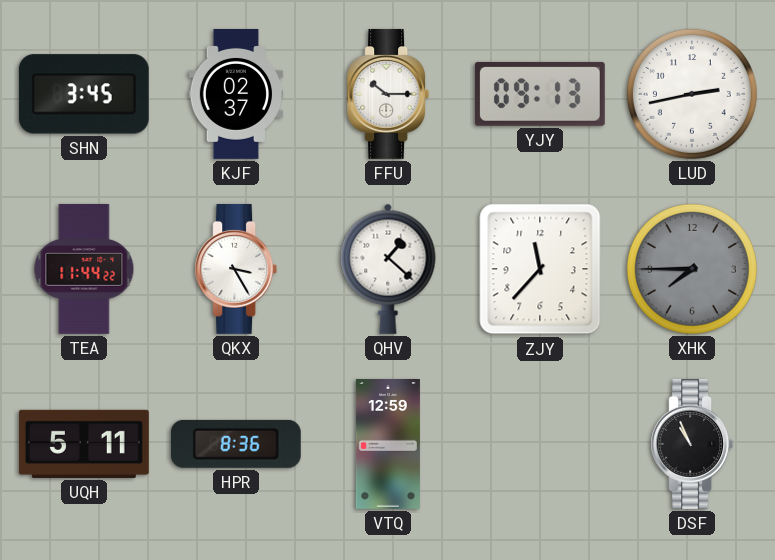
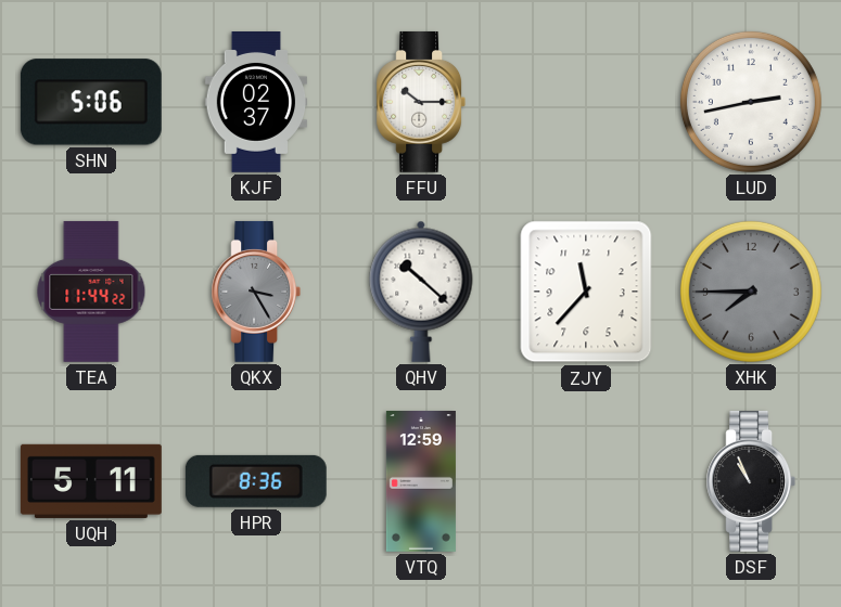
SHN: 3:45 -> 5:06
YJY: 09:13 -> none
QKX dial: white -> grey
QHV: 1:22 -> 10:22
